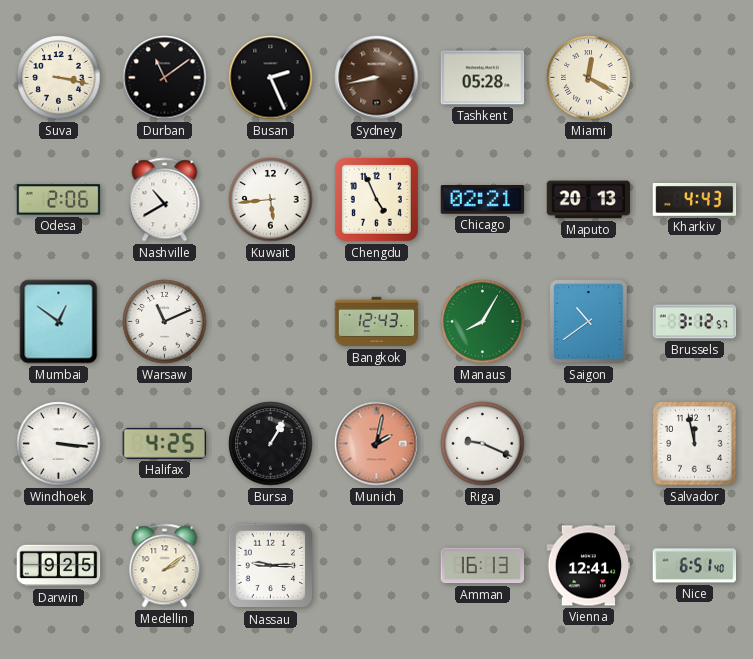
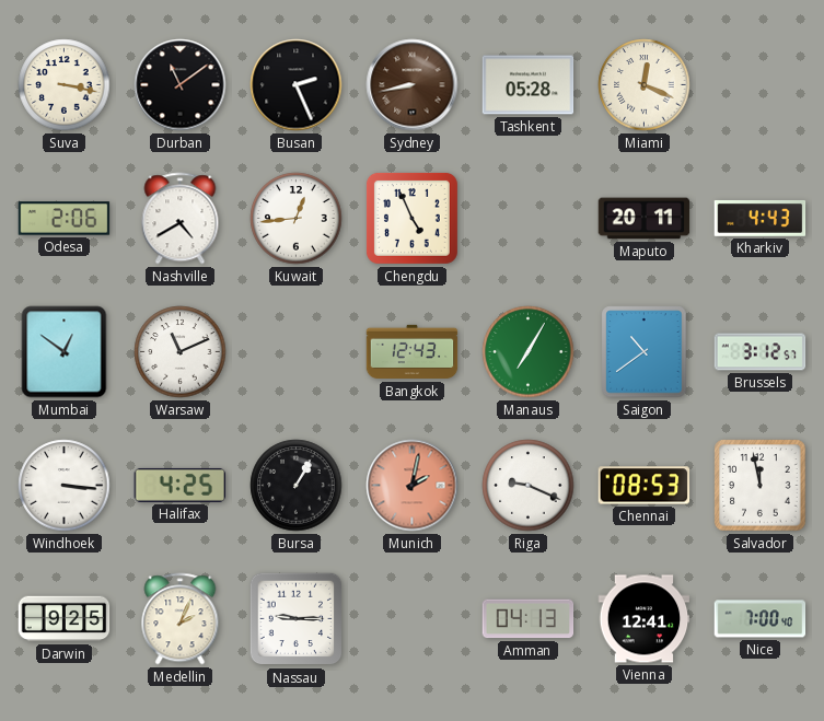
Miami: 12:20 -> 12:19
Nashville: 10:40 -> 4:40
Kuwait: 5:44 -> 12:44
Chicago: 02:21 -> none
Maputo: 20:13 -> 20:11
Manaus: 8:05 -> 7:05
Chennai: none -> 08:53
Medellin: 2:09 -> 2:04
Amman: 16:13 -> 04:13
Nice: 6:51 -> 7:00
